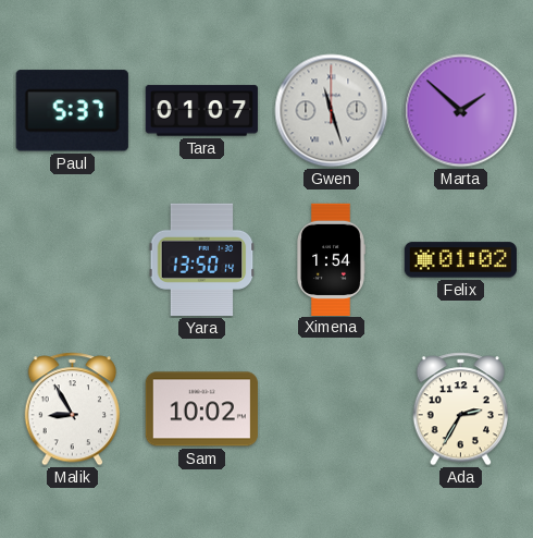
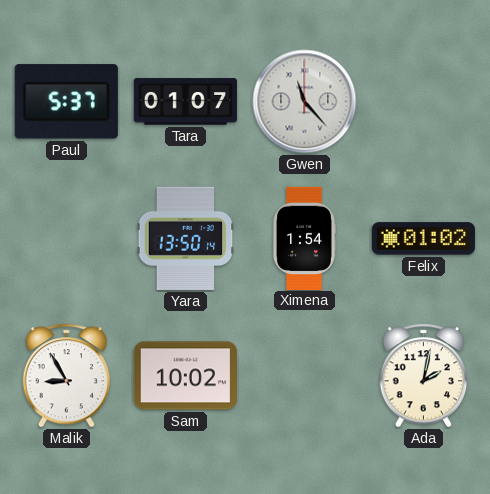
Gwen: 11:27 -> 11:23
Marta: 1:52 -> none
Ada: 2:35 -> 2:02
